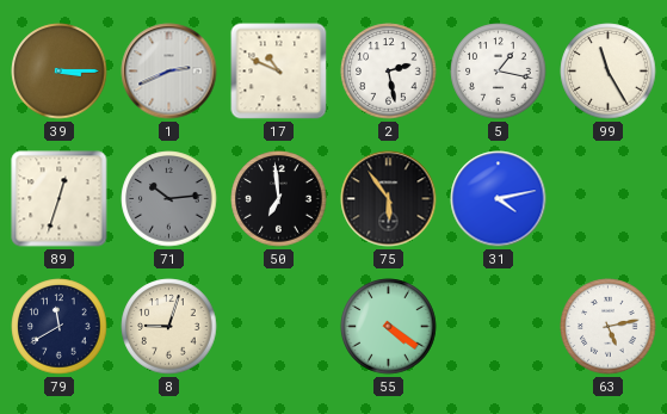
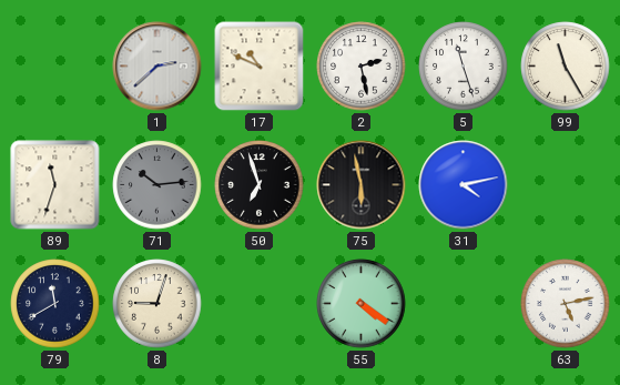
39: 3:15 -> none
1: 2:41 -> 2:38
5: 1:17 -> 11:27
89: 12:33 -> 11:33
50: 6:59 -> 6:57
75: 5:54 -> 5:58
